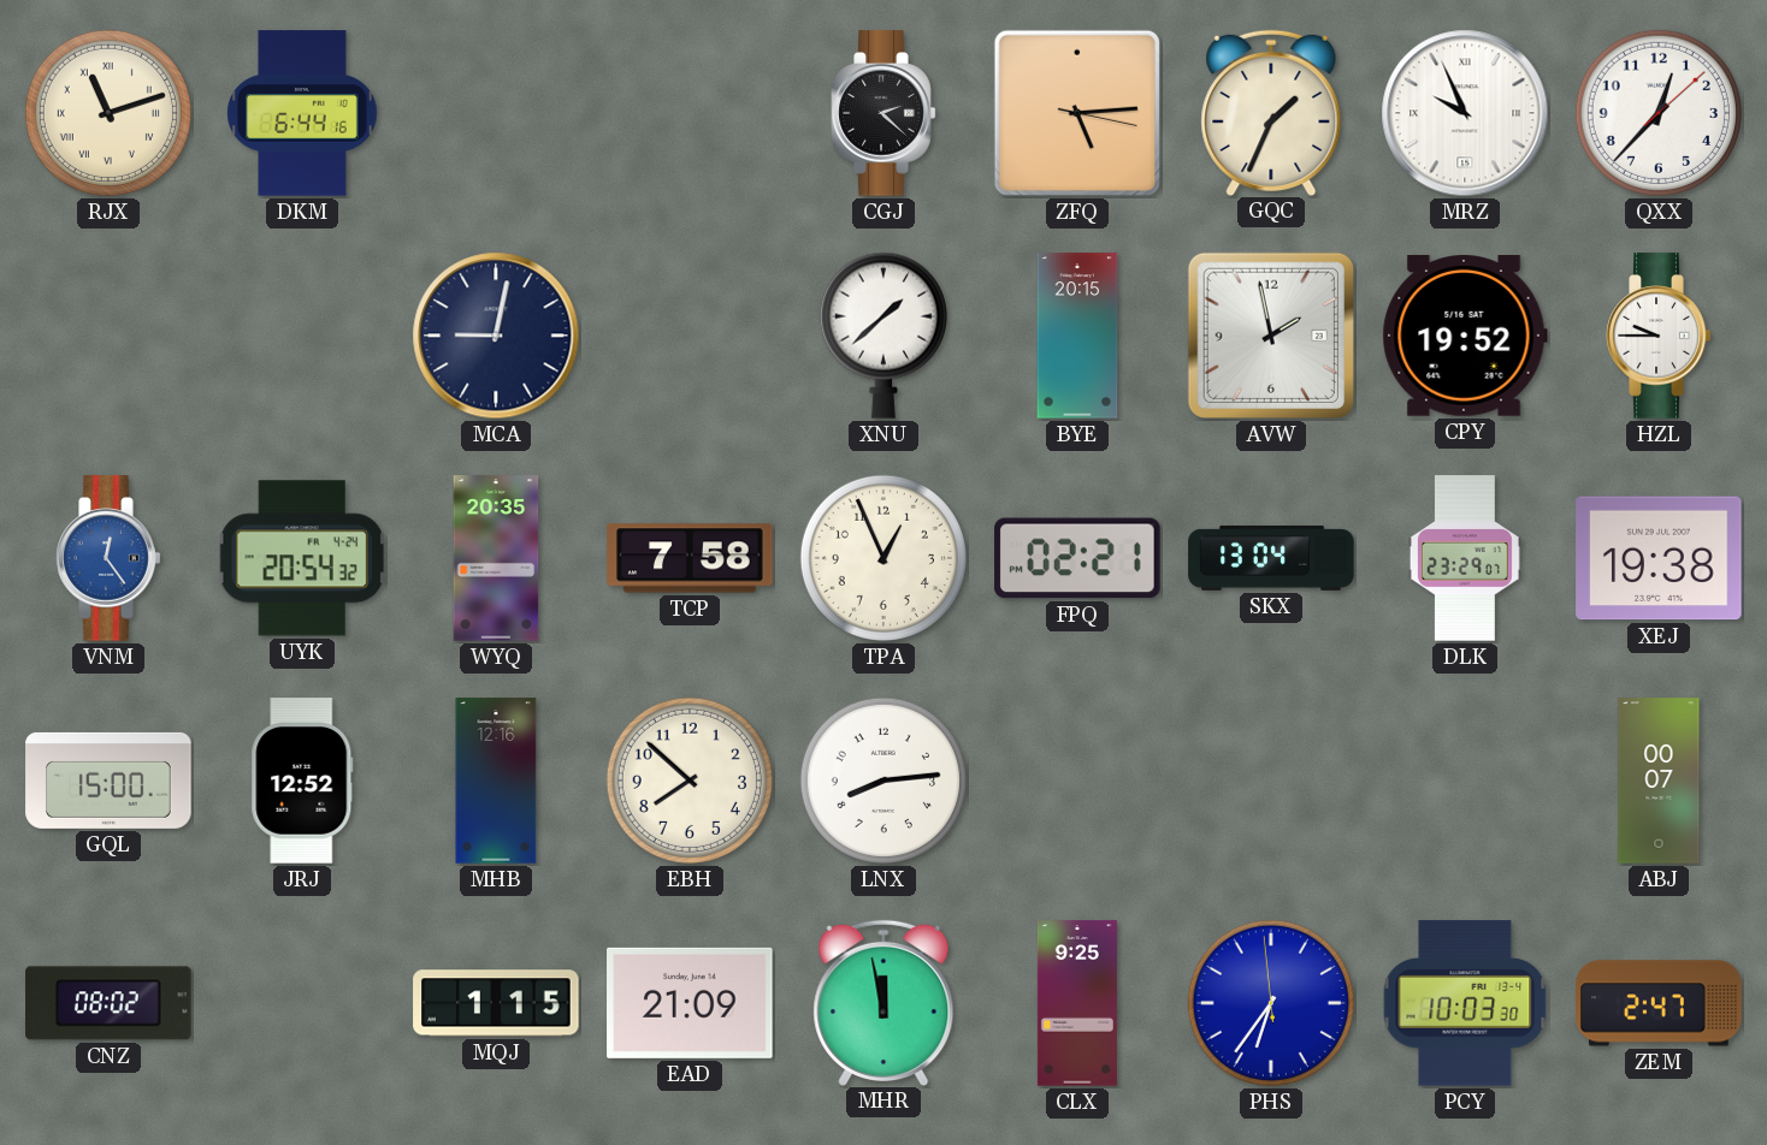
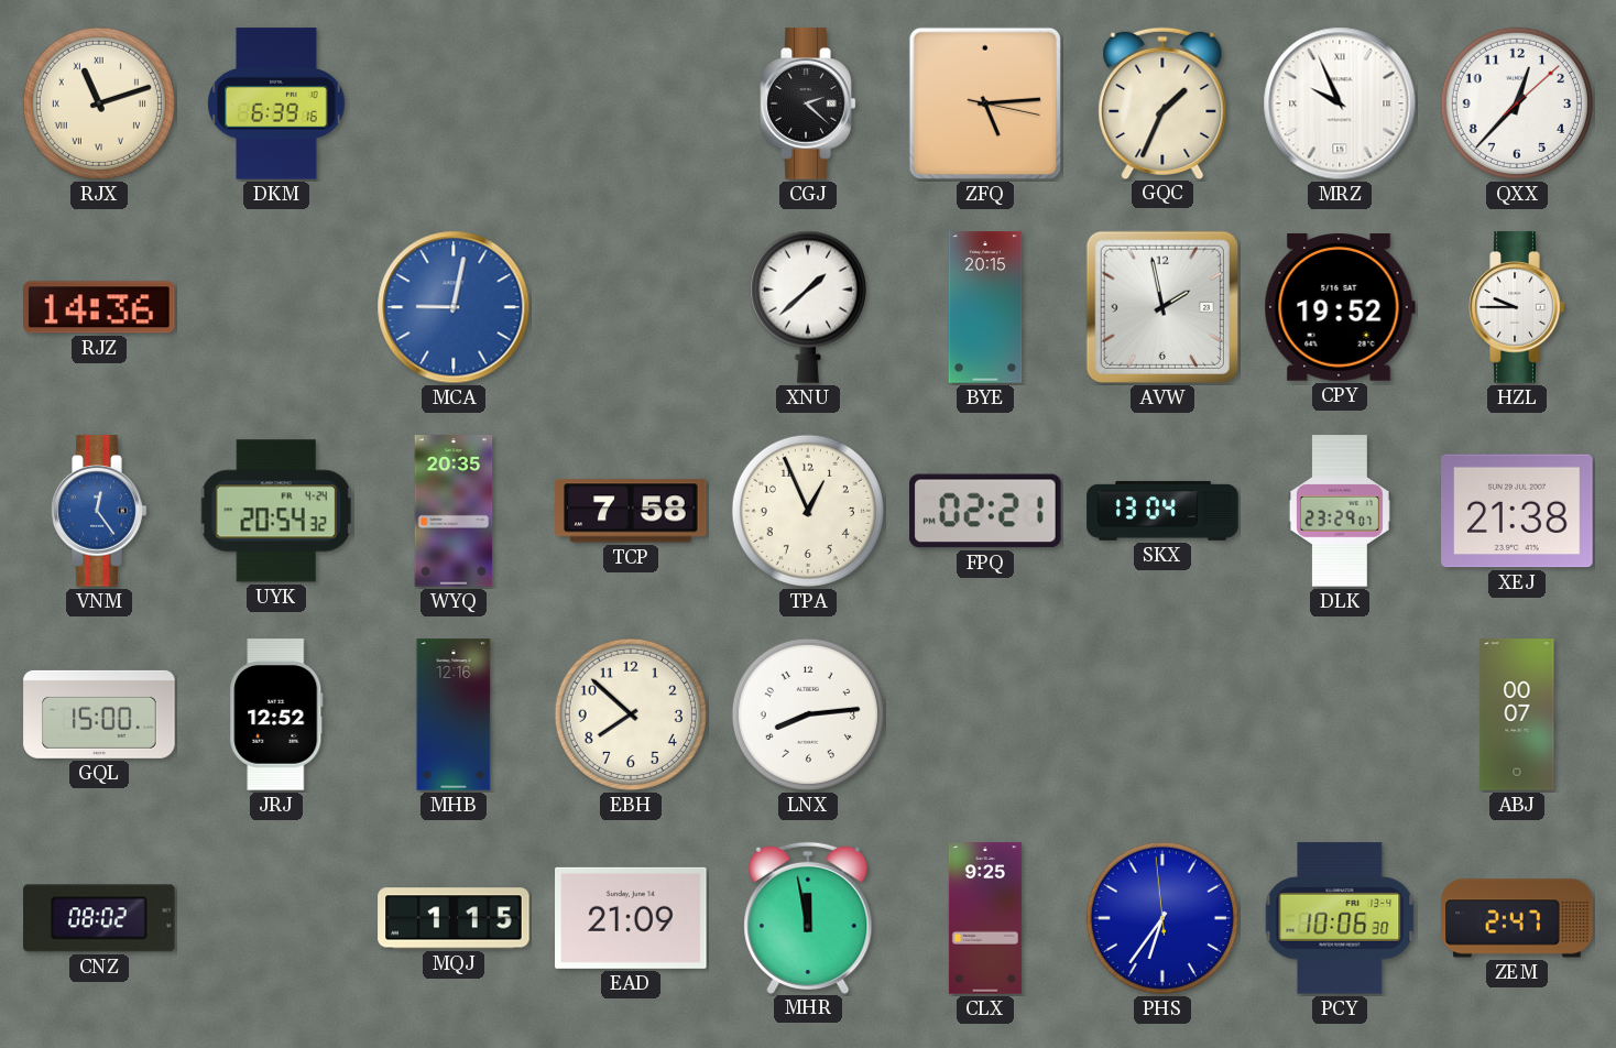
DKM: 6:44 -> 6:39
RJZ: none -> 14:36
MCA dial: navy -> blue
XEJ: 19:38 -> 21:38
PCY: 10:03 -> 10:06
